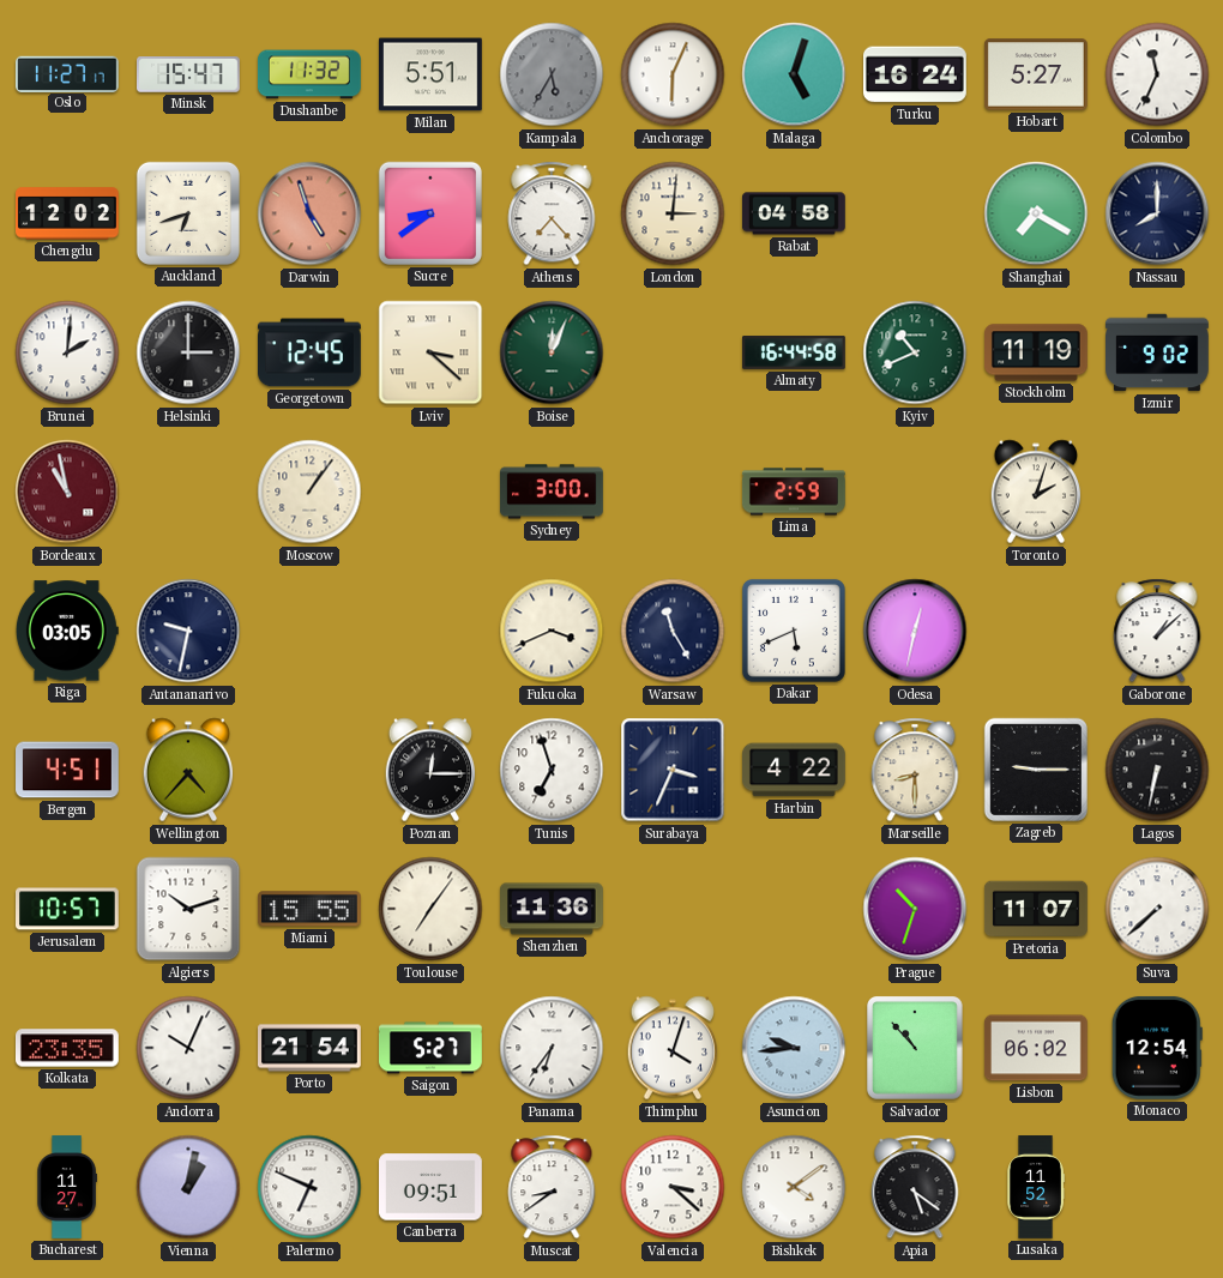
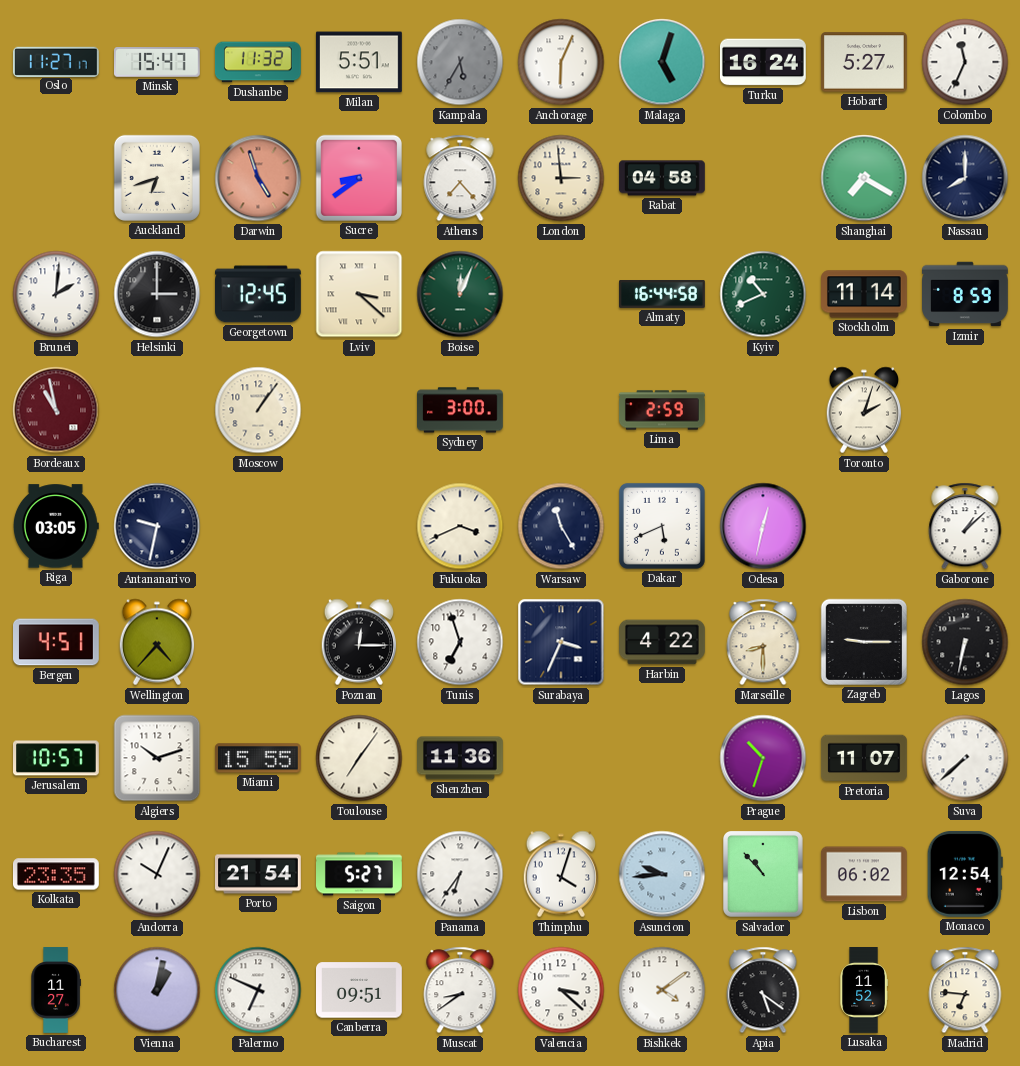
Chengdu: 12:02 -> none
London: 3:01 -> 2:59
Stockholm: 11:19 -> 11:14
Izmir: 9:02 -> 8:59
Madrid: none -> 6:46
